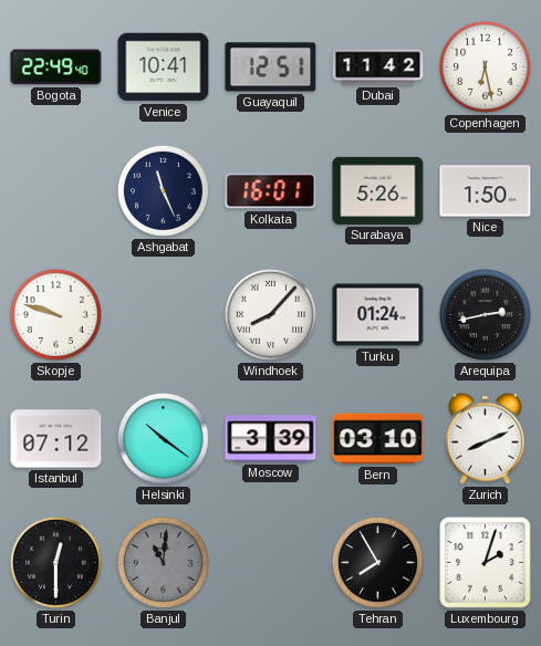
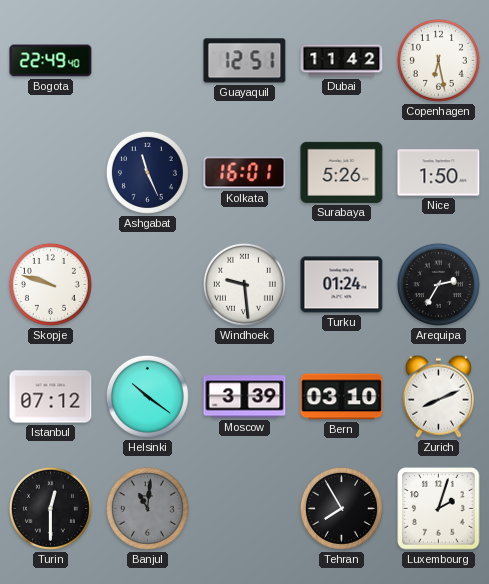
Venice: 10:41 -> none
Windhoek: 8:07 -> 9:29
Arequipa: 2:43 -> 2:35
